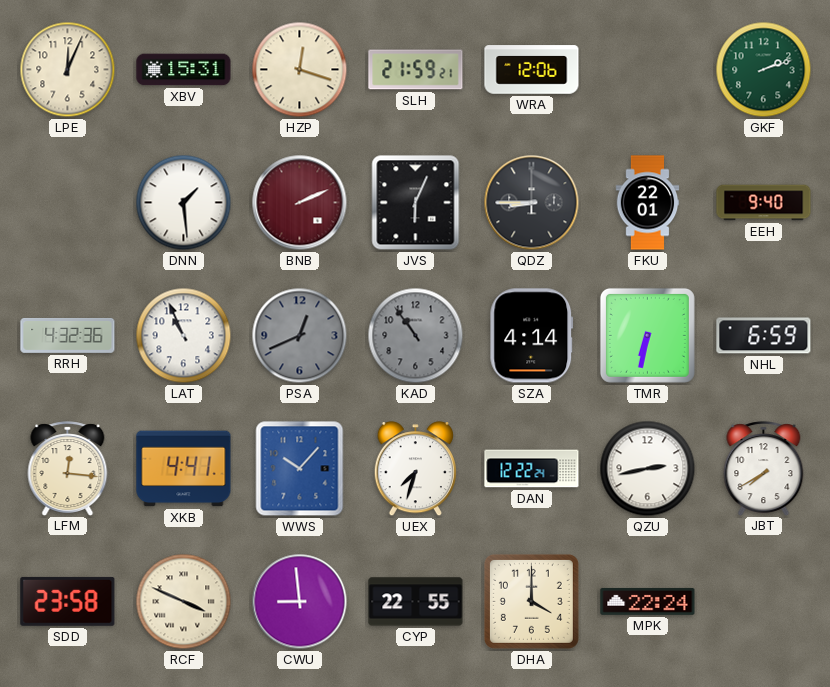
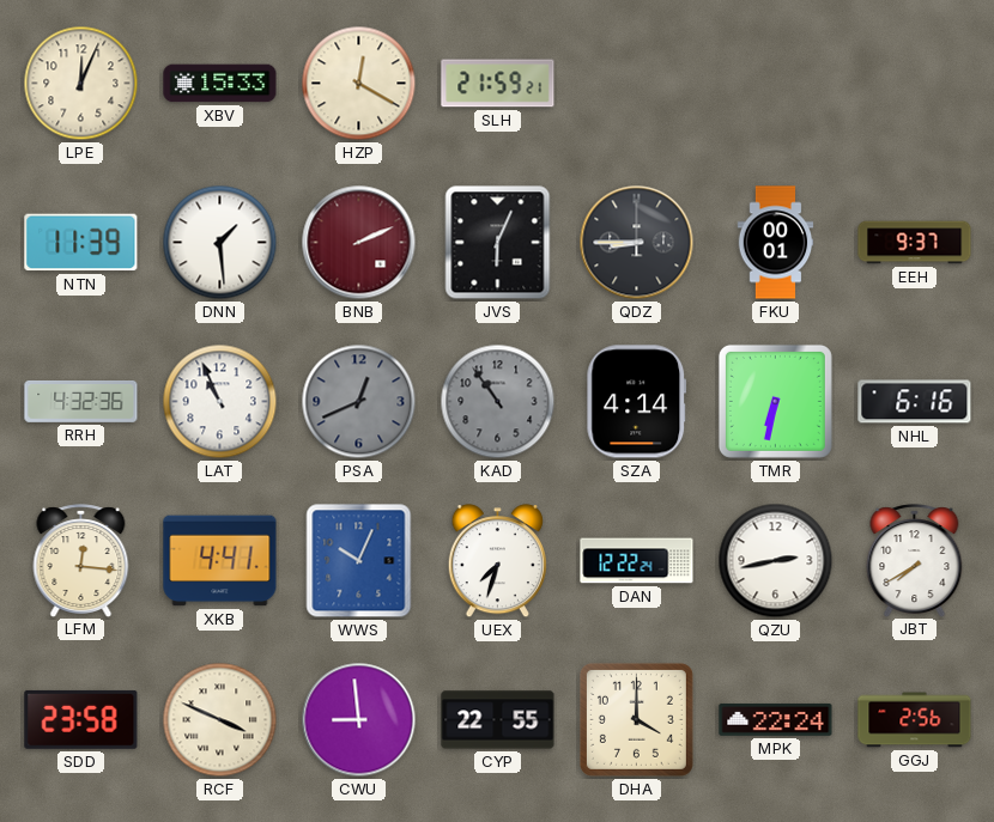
XBV: 15:31 -> 15:33
HZP: 12:18 -> 12:20
WRA: 12:06 -> none
GKF: 2:12 -> none
NTN: none -> 11:39
FKU: 22:01 -> 00:01
EEH: 9:40 -> 9:37
NHL: 6:59 -> 6:16
WWS: 10:07 -> 10:04
GGJ: none -> 2:56
